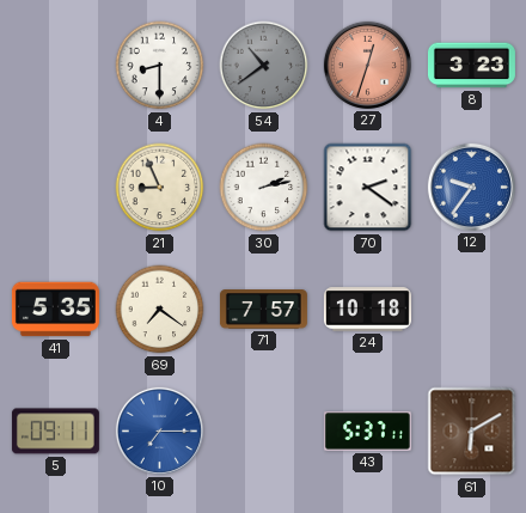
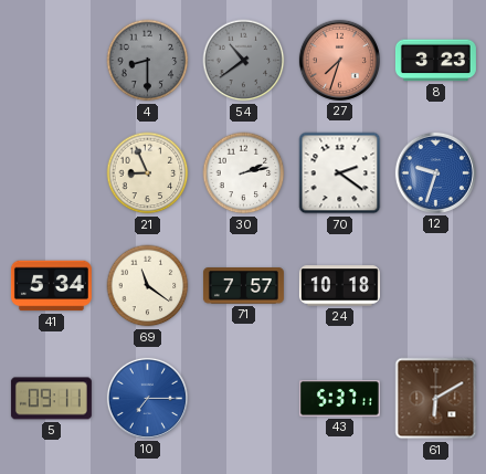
4 dial: white -> grey
27: 12:33 -> 7:33
12: 9:36 -> 9:33
41: 5:35 -> 5:34
69: 7:21 -> 11:21
